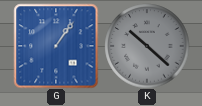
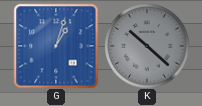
G: 1:06 -> 1:03
